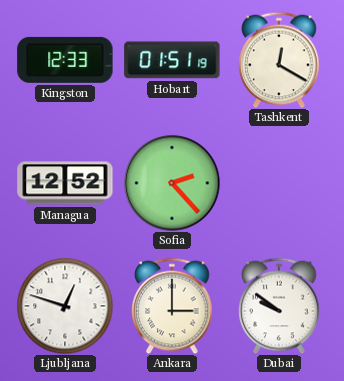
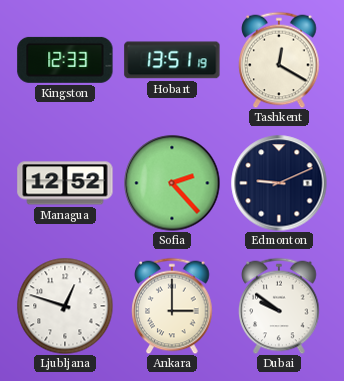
Hobart: 01:51 -> 13:51
Edmonton: none -> 9:11
